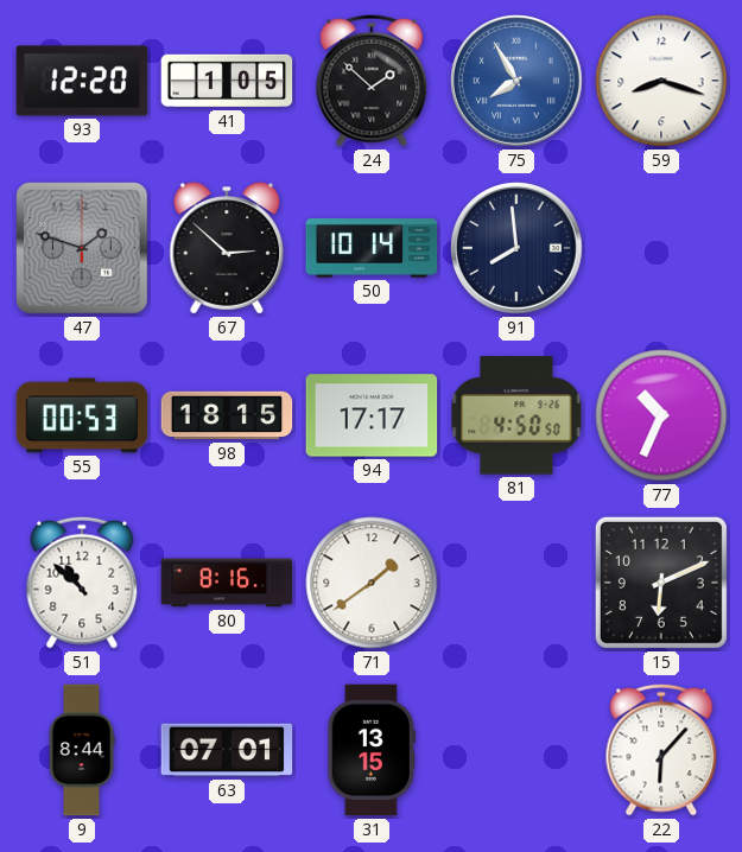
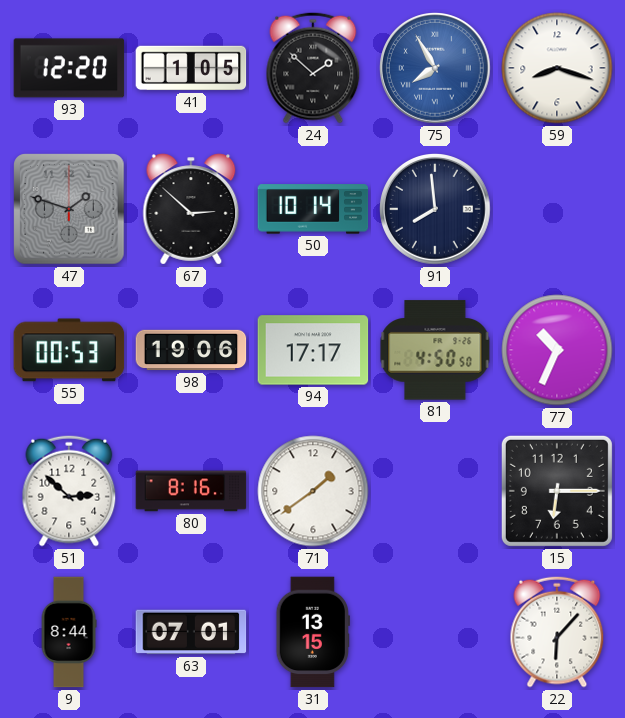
98: 18:15 -> 19:06
51: 10:52 -> 2:52
15: 6:11 -> 6:15
